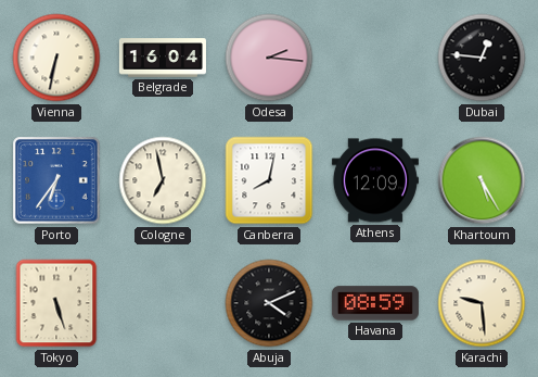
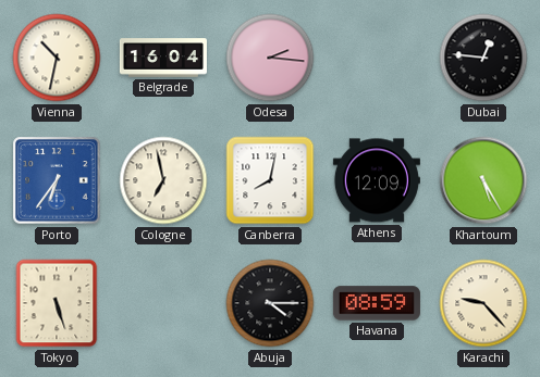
Vienna: 6:32 -> 10:32
Abuja: 4:11 -> 4:15
Karachi: 9:29 -> 9:23
